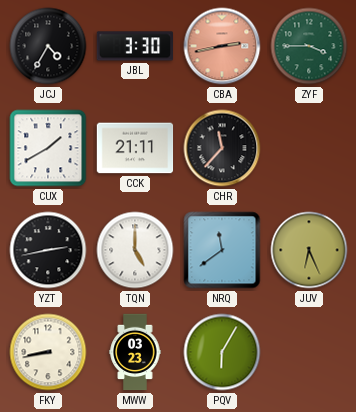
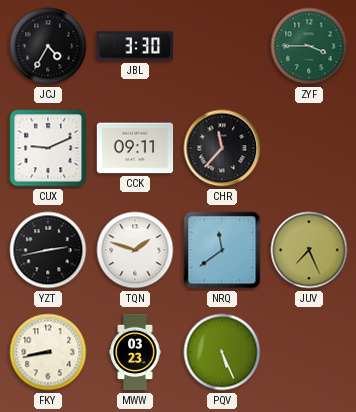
CBA: 2:43 -> none
CUX: 1:40 -> 9:11
CCK: 21:11 -> 09:11
TQN: 5:00 -> 1:48
JUV: 6:26 -> 7:26
PQV: 6:05 -> 5:26
